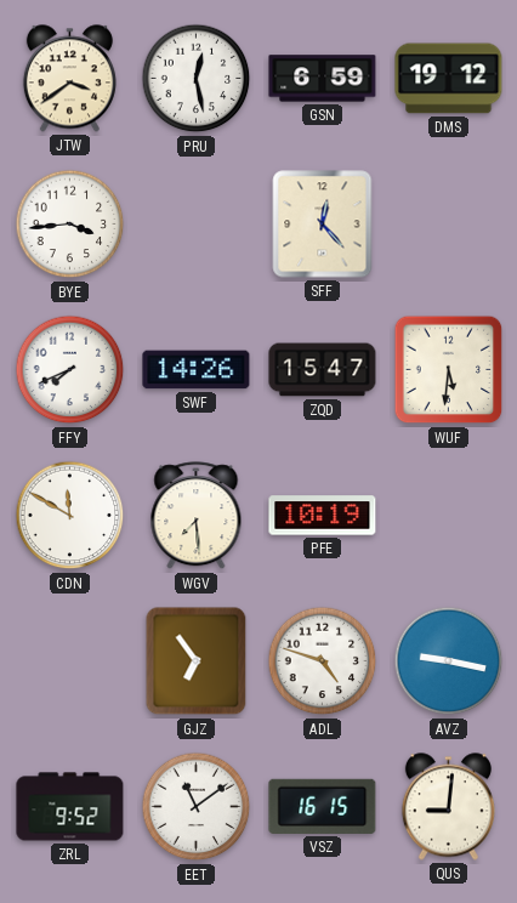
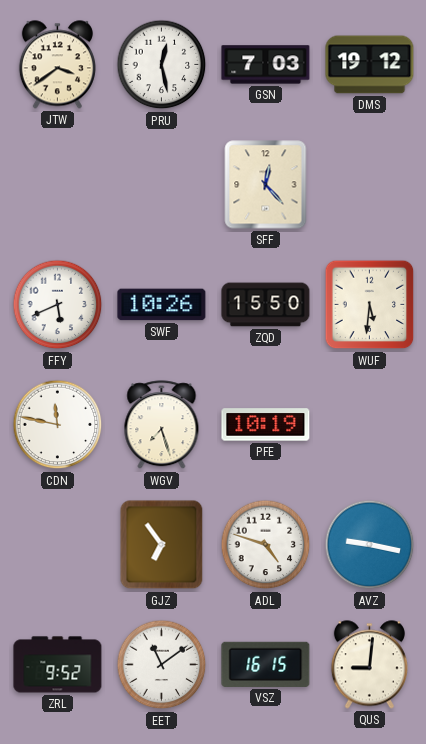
GSN: 6:59 -> 7:03
BYE: 3:44 -> none
FFY: 7:41 -> 5:41
SWF: 14:26 -> 10:26
ZQD: 15:47 -> 15:50
CDN: 11:50 -> 11:47
WGV: 7:29 -> 7:27
